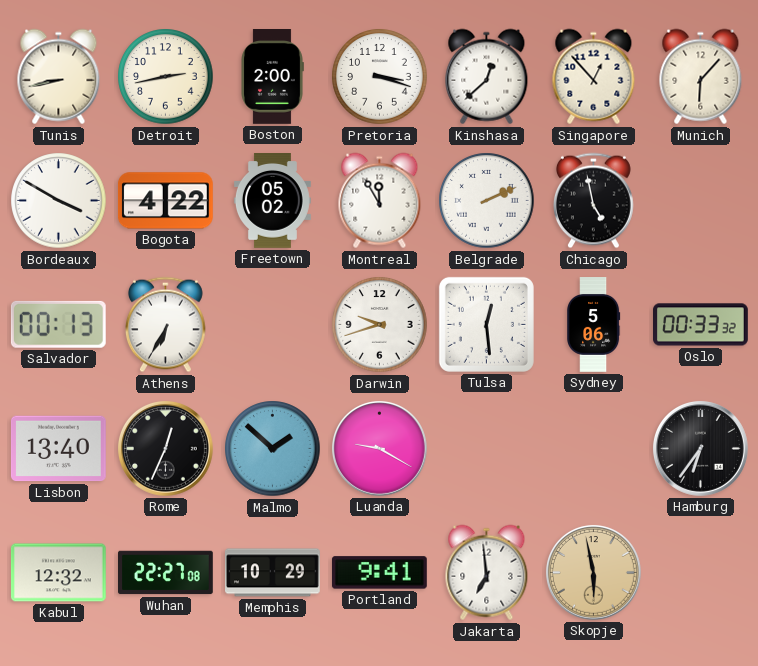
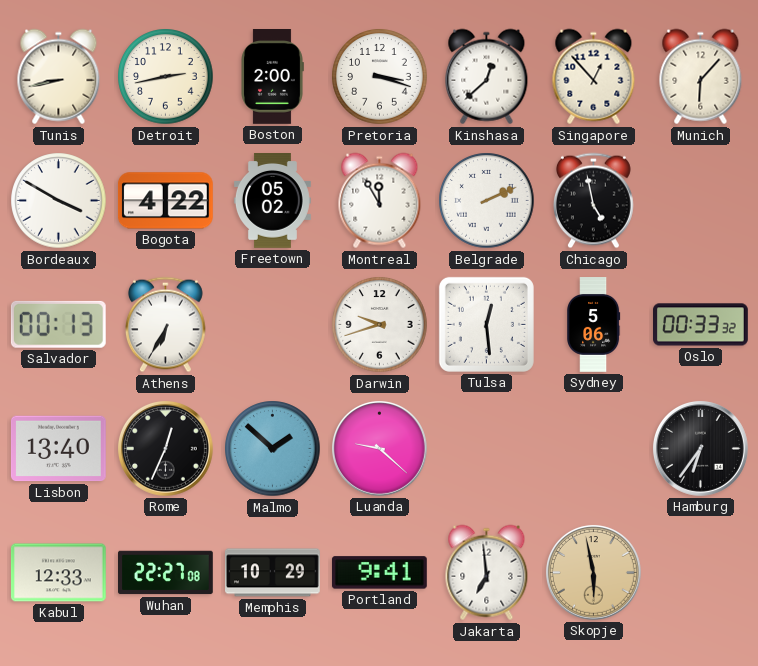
Luanda: 9:20 -> 9:22
Kabul: 12:32 -> 12:33
